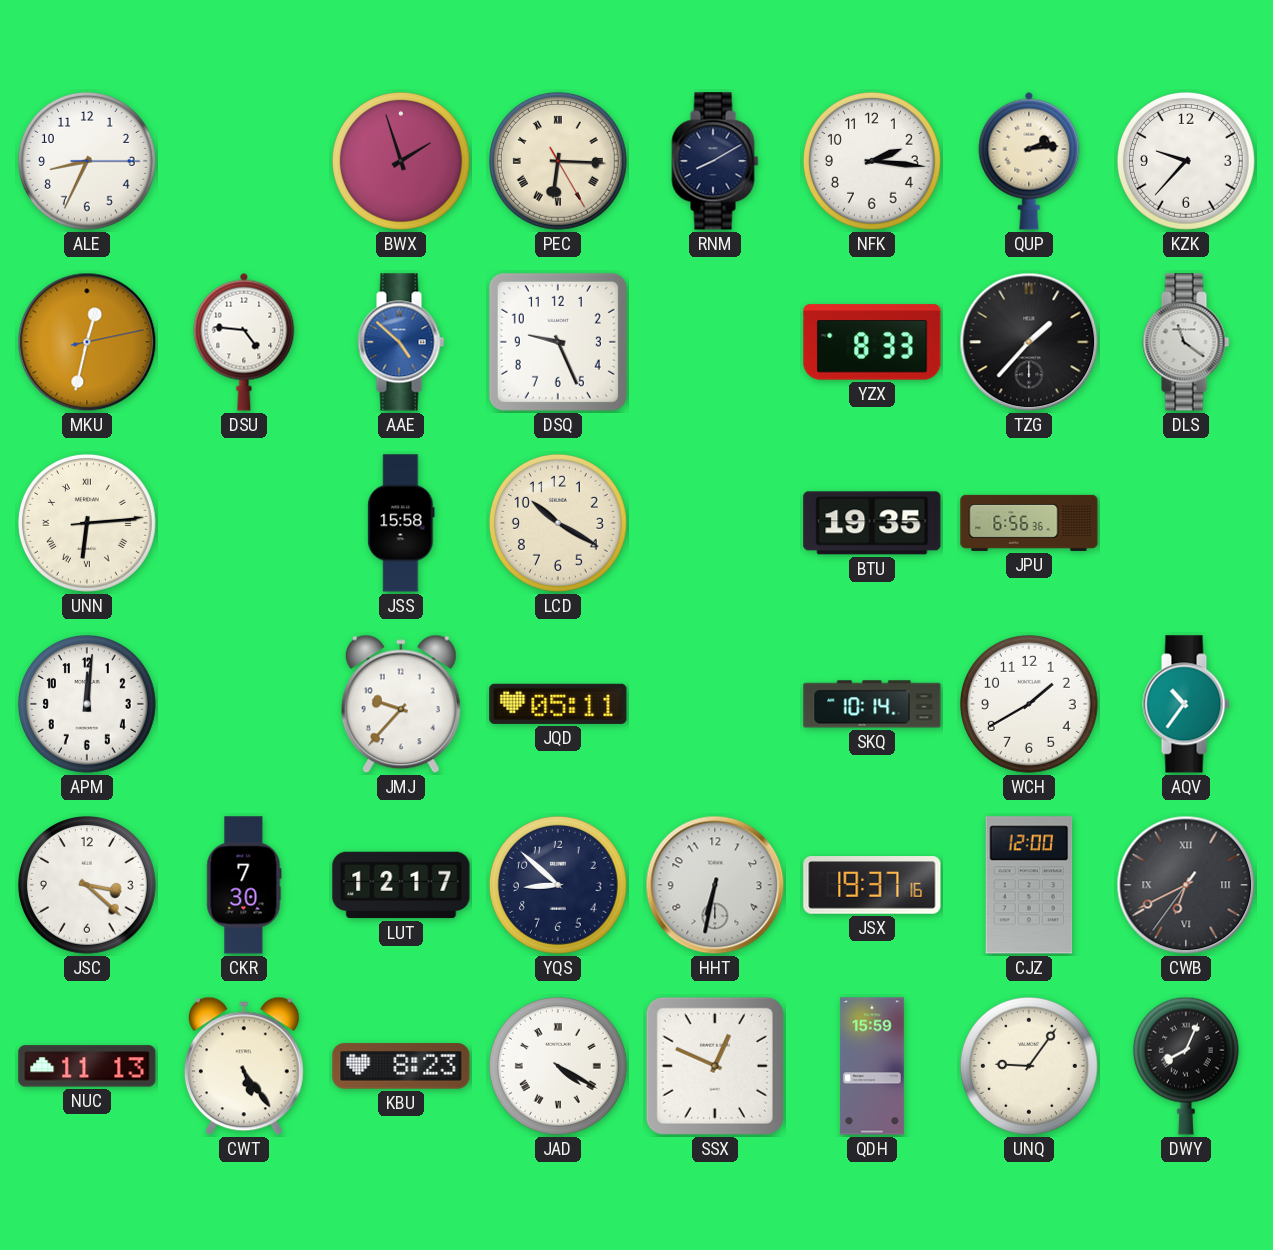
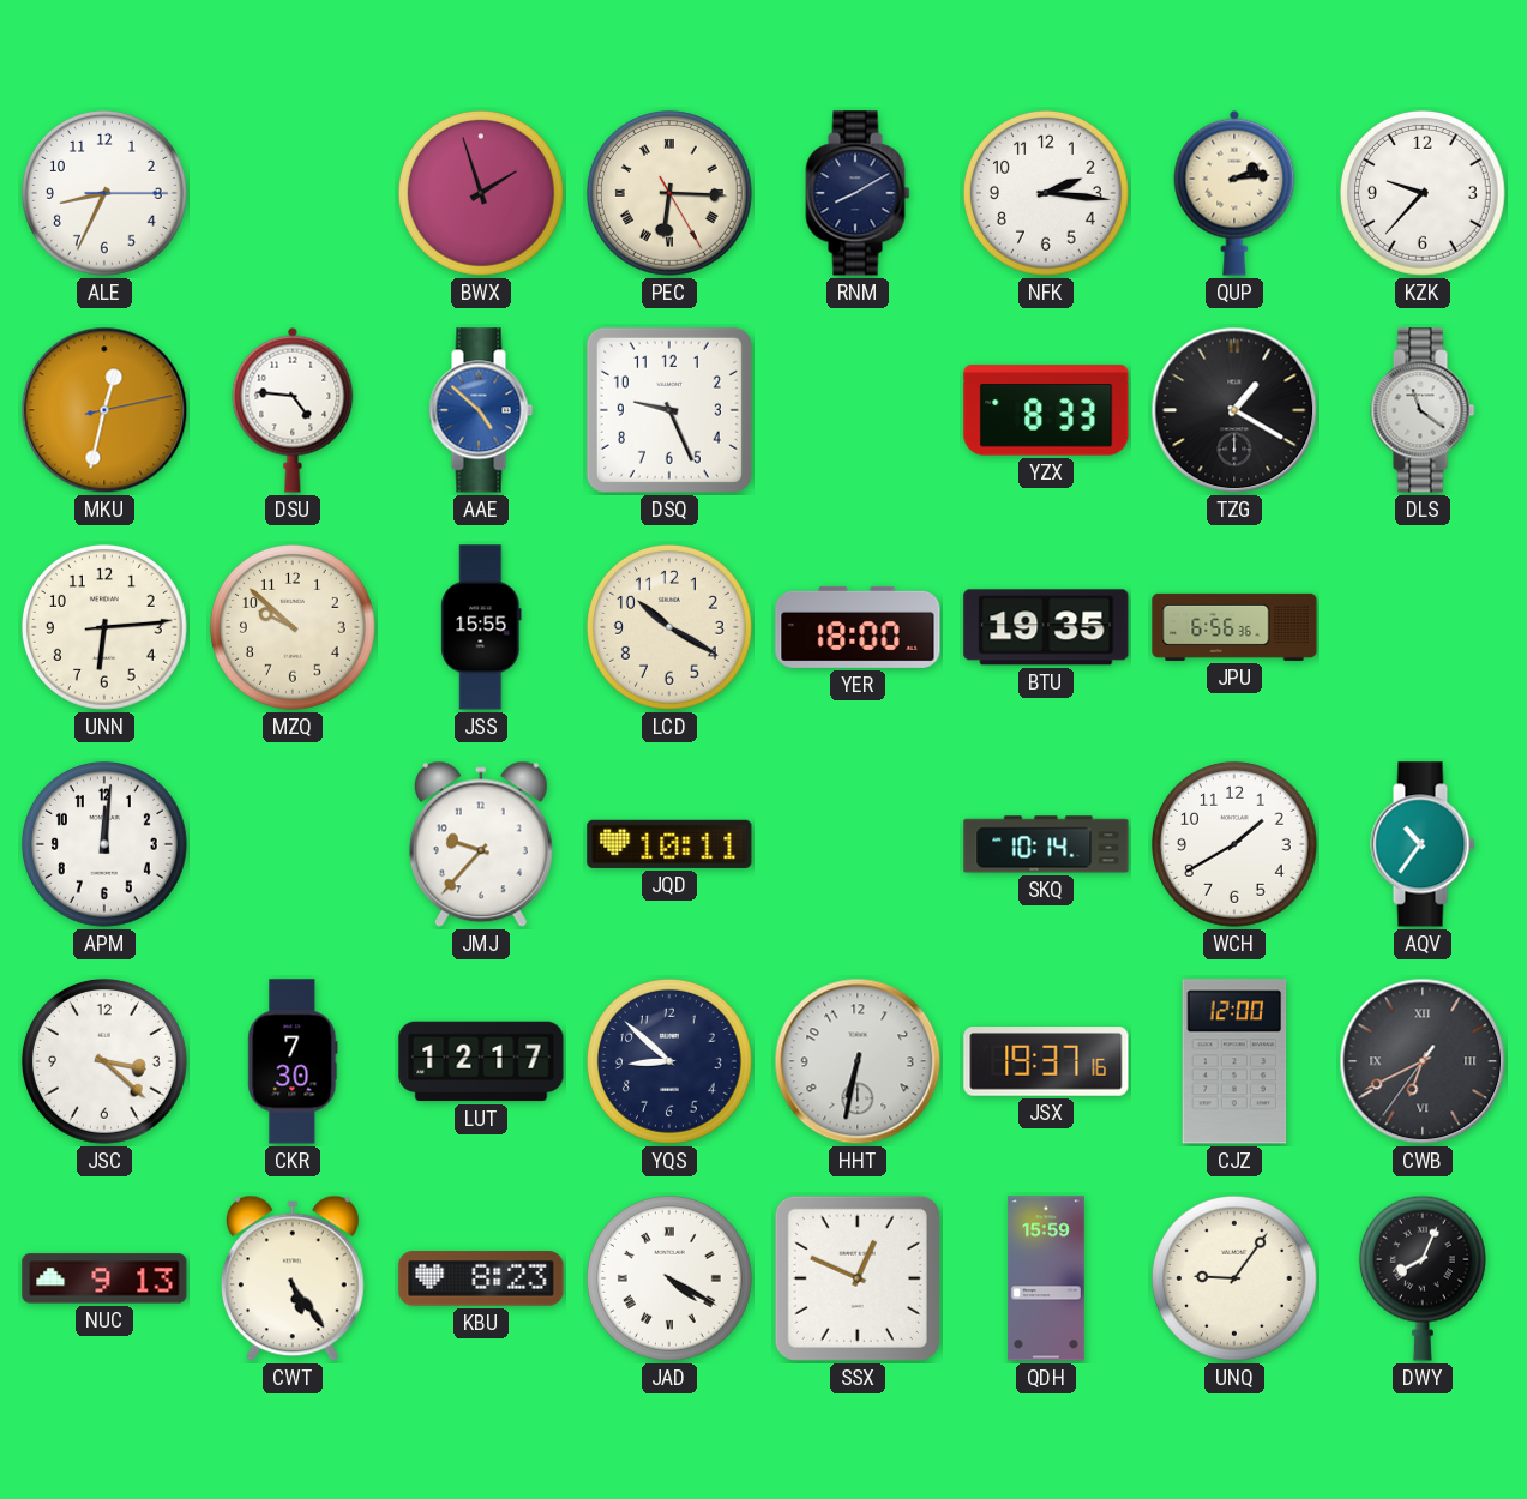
TZG: 1:37 -> 1:20
UNN numerals: Roman -> Arabic
MZQ: none -> 9:52
JSS: 15:58 -> 15:55
YER: none -> 18:00
JQD: 05:11 -> 10:11
NUC: 11:13 -> 9:13
